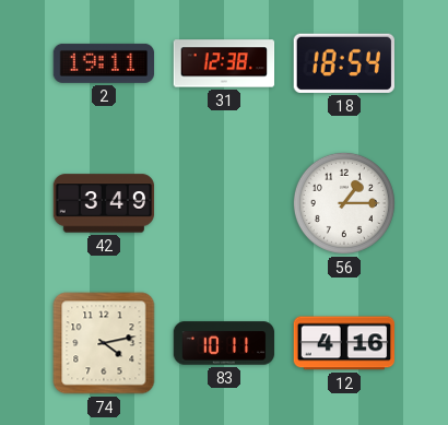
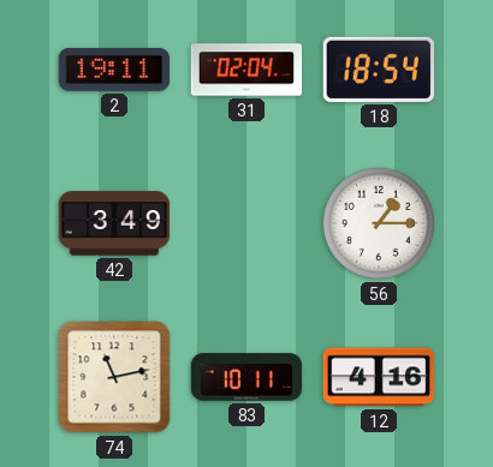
31: 12:38 -> 02:04
74: 4:13 -> 11:13
